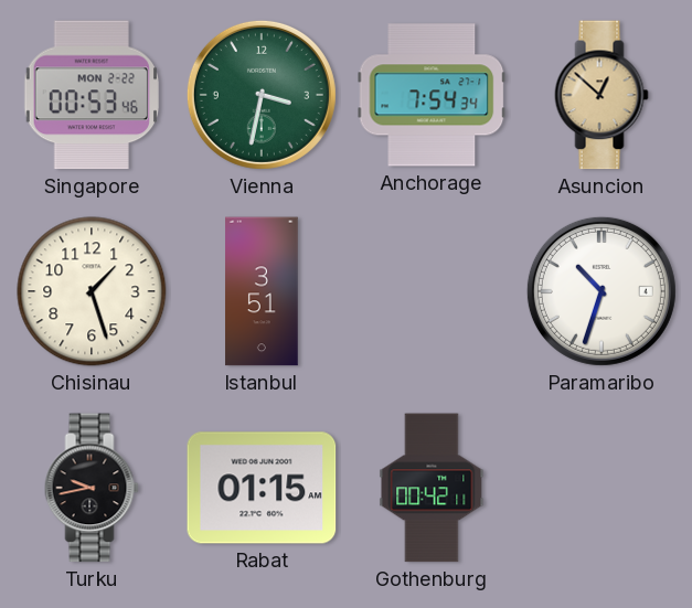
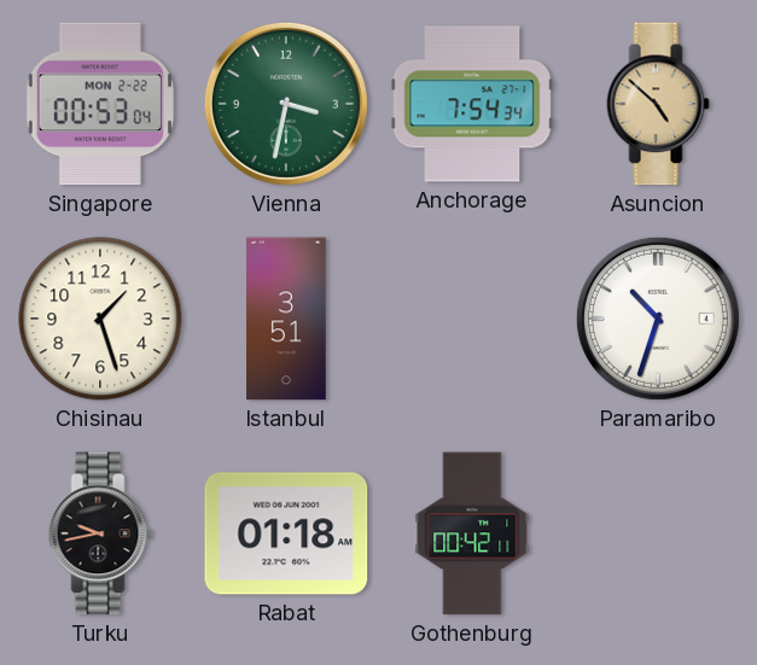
Singapore: 00:53:46 -> 00:53:04
Asuncion: 12:52 -> 4:52
Rabat: 01:15 -> 01:18
